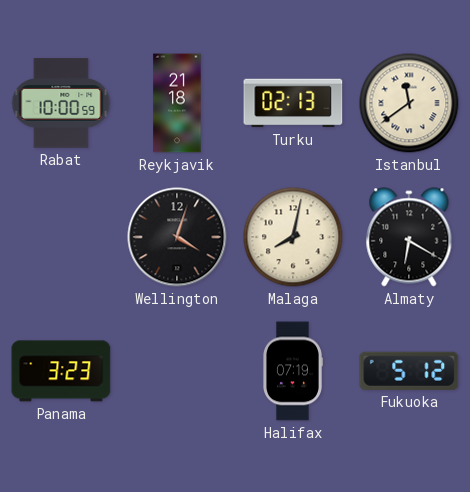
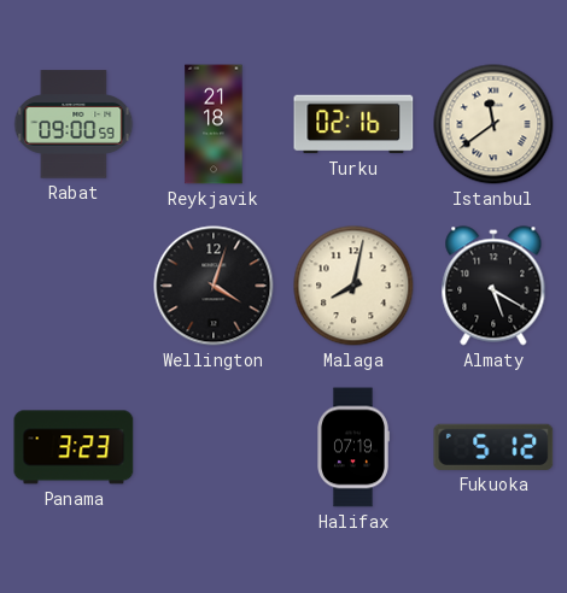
Rabat: 10:00 -> 09:00
Turku: 02:13 -> 02:16
Almaty: 6:20 -> 5:20
